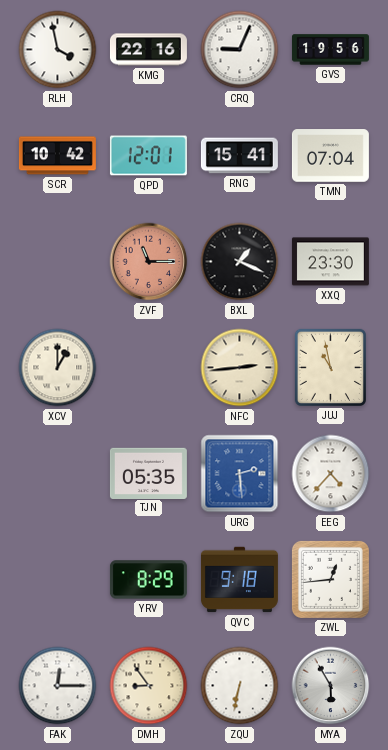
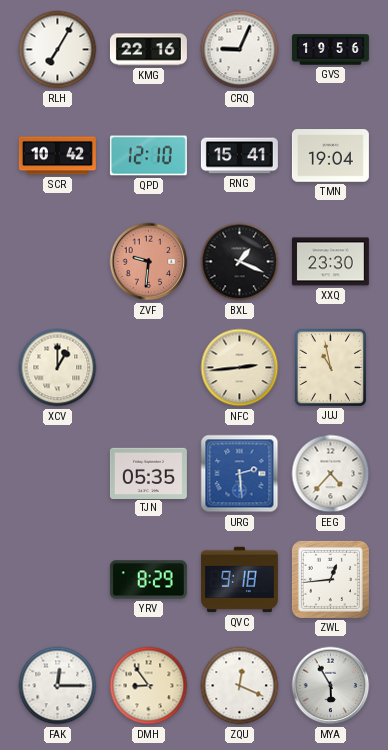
RLH: 3:58 -> 7:05
QPD: 12:01 -> 12:10
TMN: 07:04 -> 19:04
ZVF: 11:15 -> 9:31
ZQU: 6:32 -> 12:19
